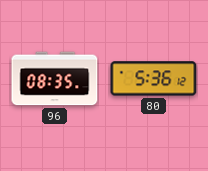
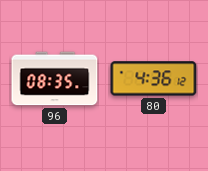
80: 5:36 -> 4:36
